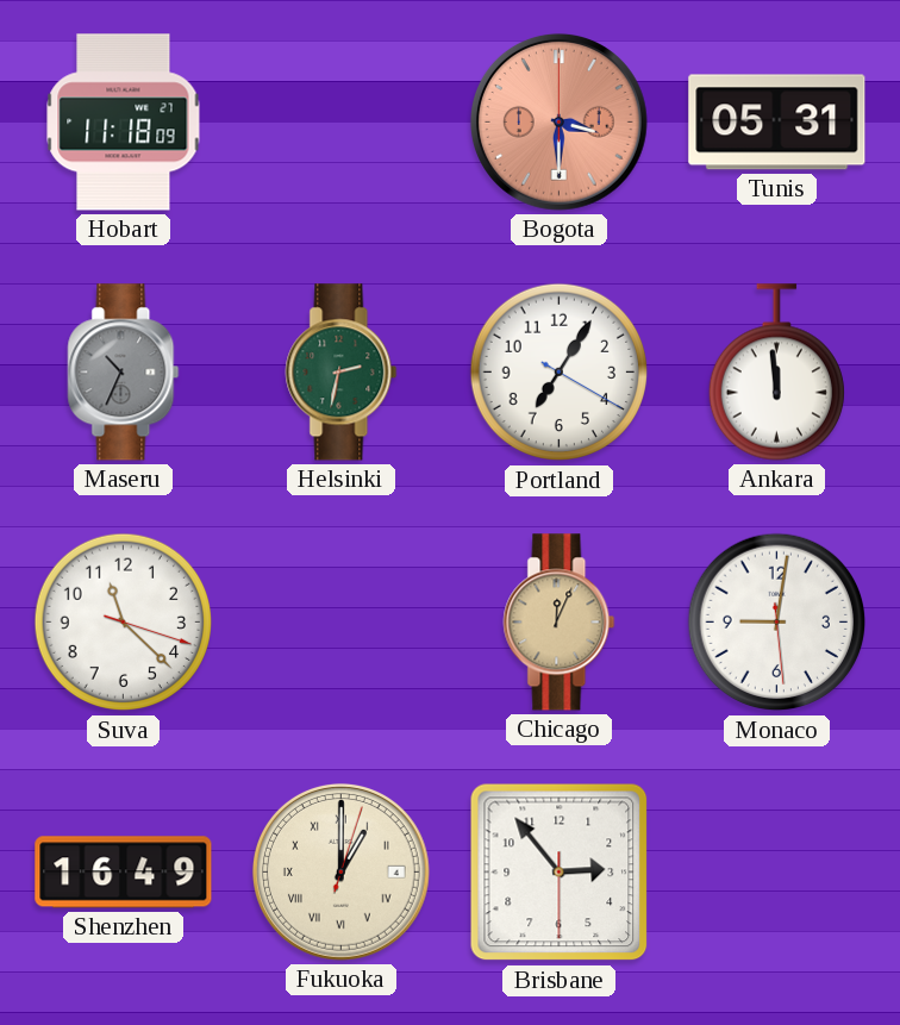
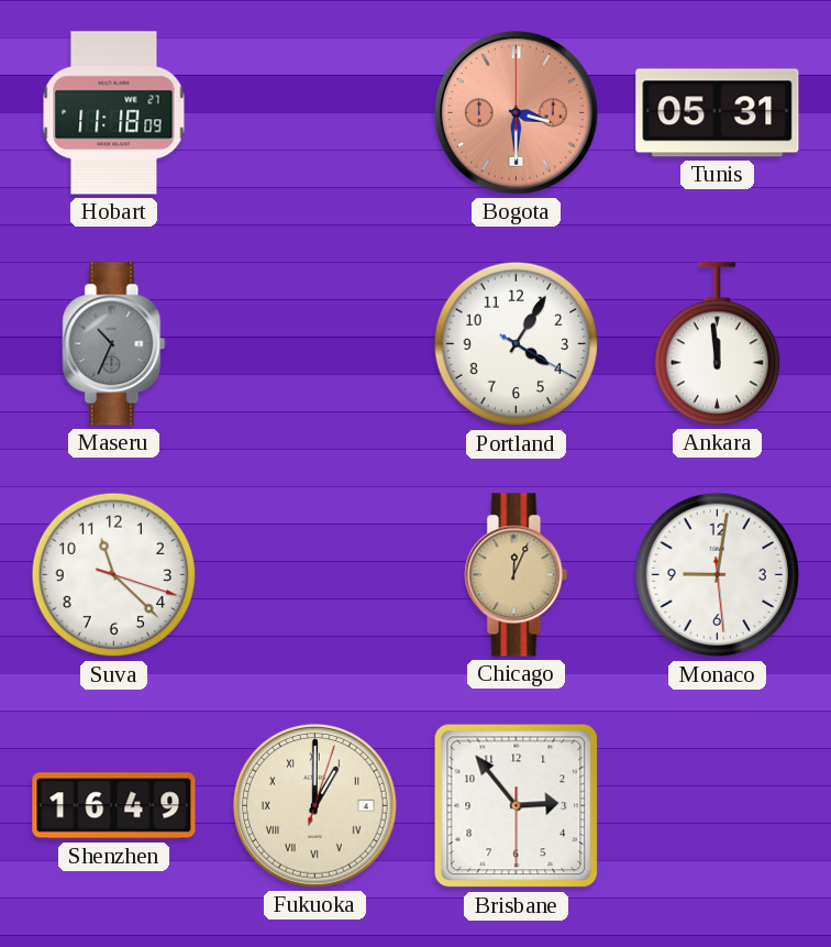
Helsinki: 2:32 -> none
Portland: 7:05 -> 4:05
